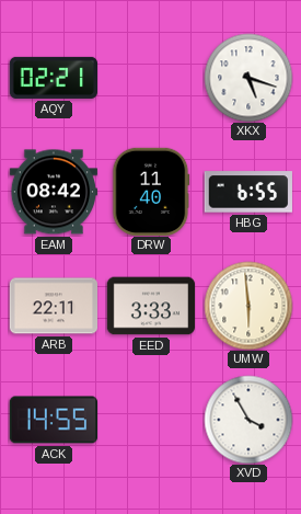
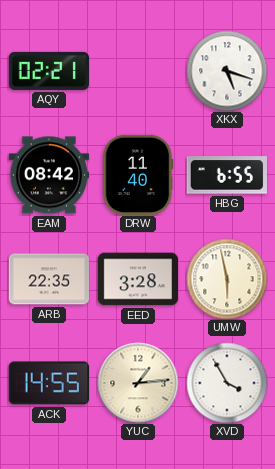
ARB: 22:11 -> 22:35
EED: 3:33 -> 3:28
UMW: 5:59 -> 5:58
YUC: none -> 1:14
